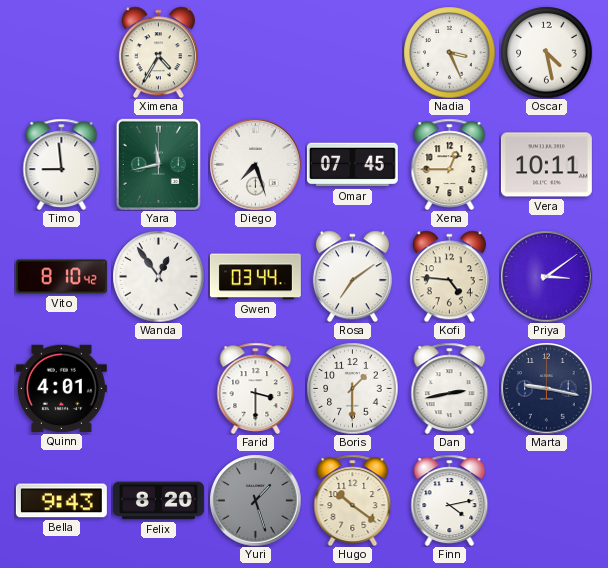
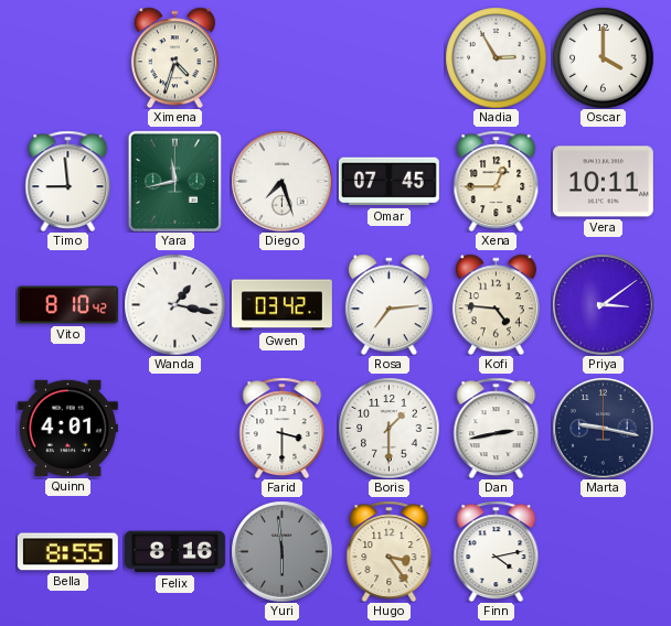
Ximena: 4:35 -> 4:33
Nadia: 3:26 -> 2:55
Oscar: 4:28 -> 4:00
Wanda: 12:54 -> 1:17
Gwen: 03:44 -> 03:42
Rosa: 7:09 -> 7:14
Bella: 9:43 -> 8:55
Felix: 8:20 -> 8:16
Yuri: 1:27 -> 5:59
Hugo: 10:21 -> 3:24
